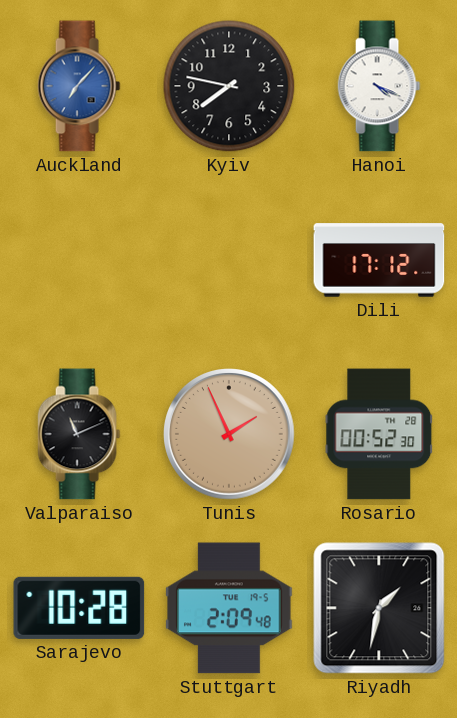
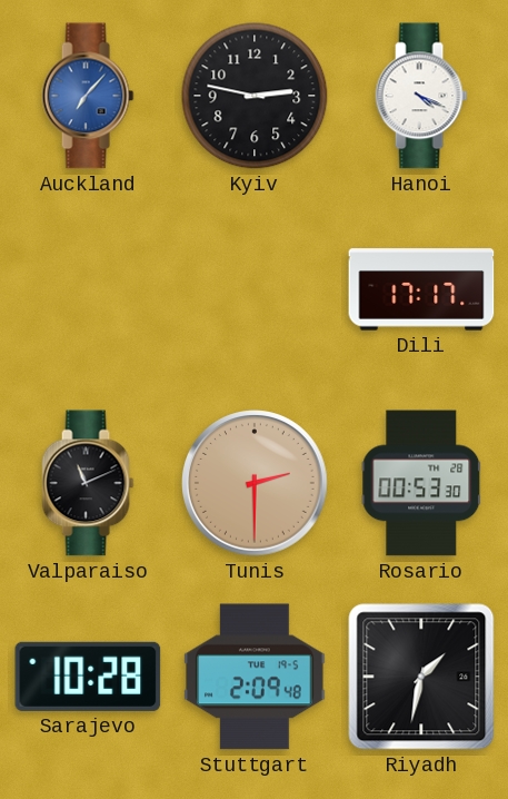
Kyiv: 7:47 -> 2:47
Dili: 17:12 -> 17:17
Tunis: 1:56 -> 2:30
Rosario: 00:52 -> 00:53
